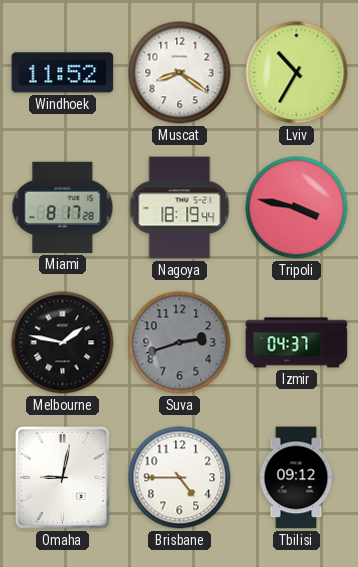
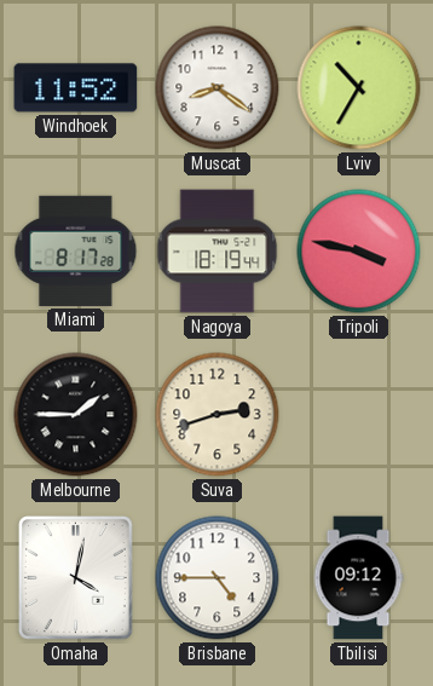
Melbourne: 1:47 -> 1:45
Suva dial: grey -> cream
Izmir: 04:37 -> none
Omaha: 9:02 -> 4:02
